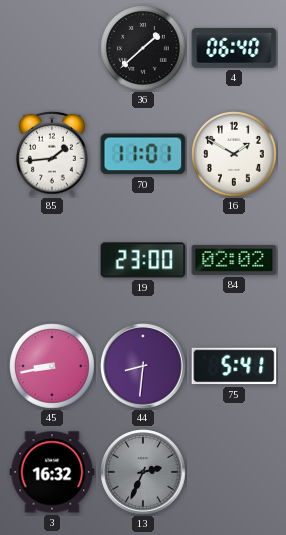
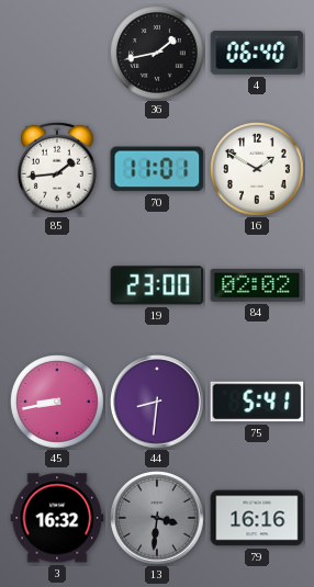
36: 1:38 -> 1:43
13: 2:34 -> 3:31
79: none -> 16:16
